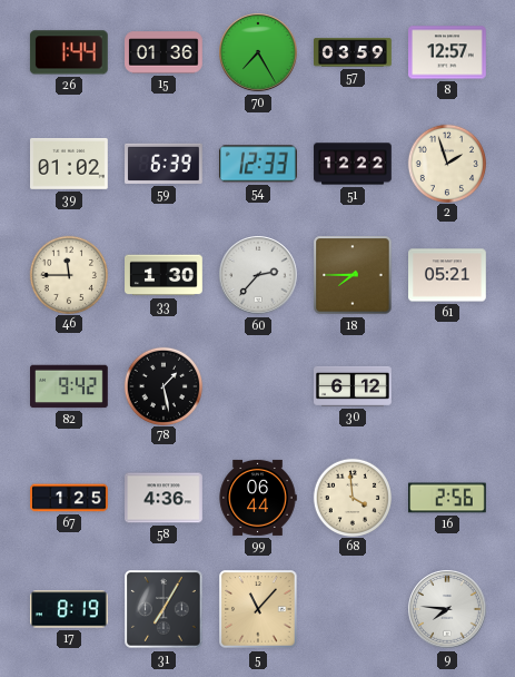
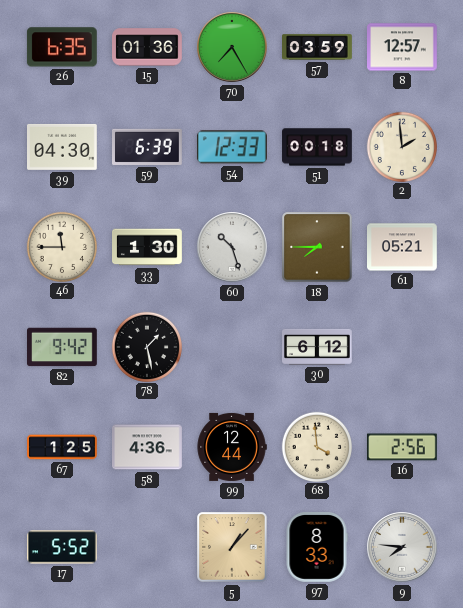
26: 1:44 -> 6:35
39: 01:02 -> 04:30
51: 12:22 -> 00:18
2: 1:57 -> 1:59
60: 2:37 -> 10:27
99: 06:44 -> 12:44
17: 8:19 -> 5:52
31: 7:05 -> none
5: 11:07 -> 1:07
97: none -> 8:33
